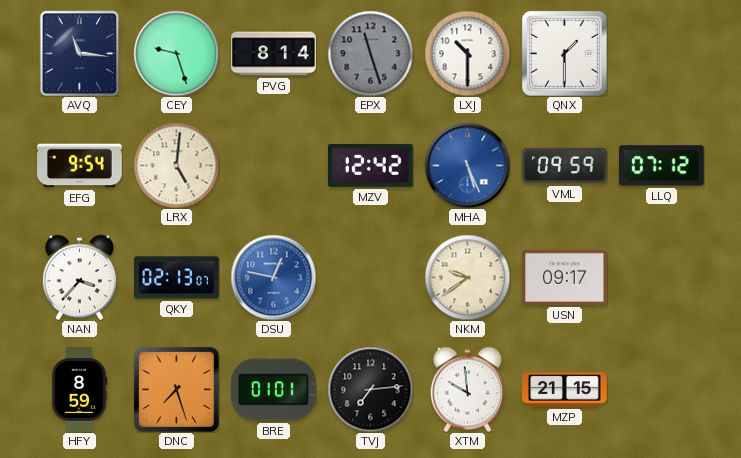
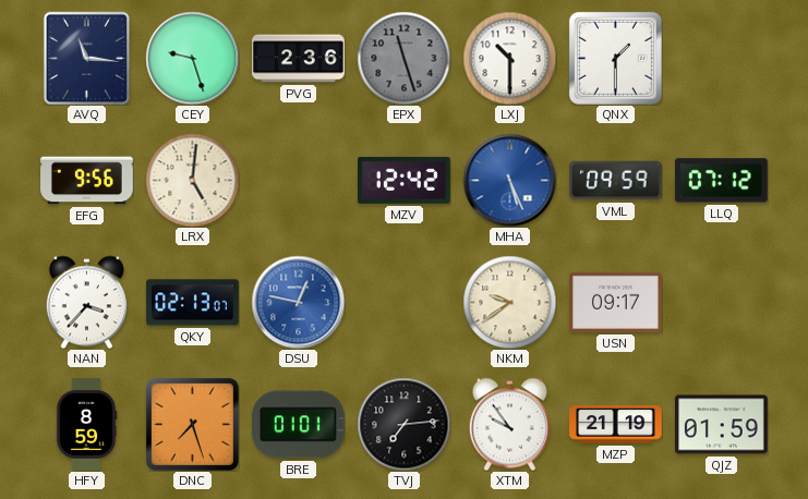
PVG: 8:14 -> 2:36
EFG: 9:54 -> 9:56
XTM: 9:59 -> 9:54
MZP: 21:15 -> 21:19
QJZ: none -> 01:59
